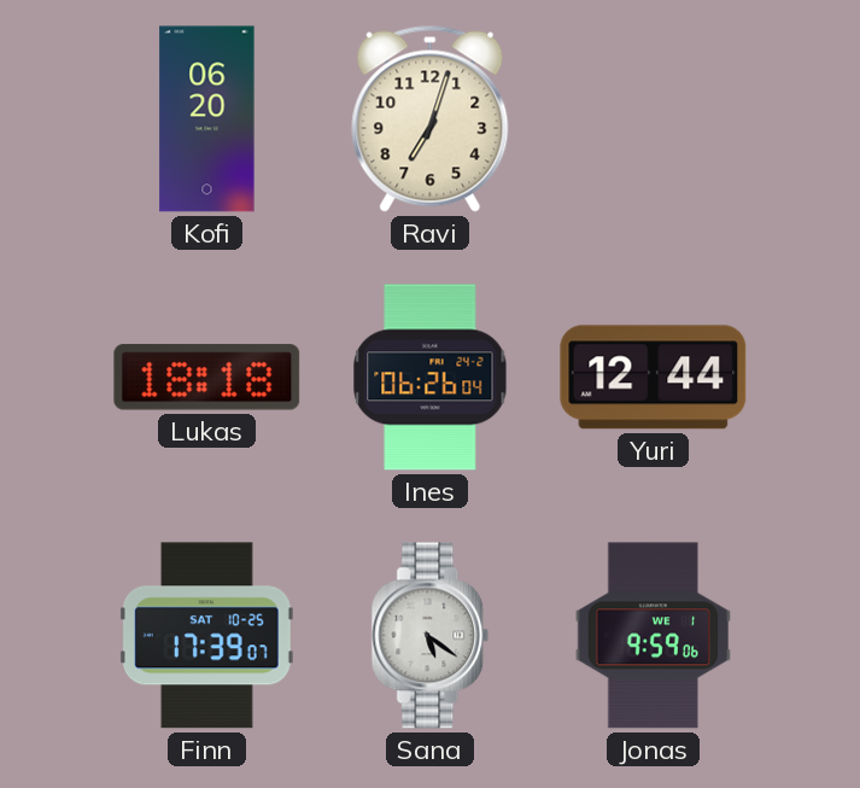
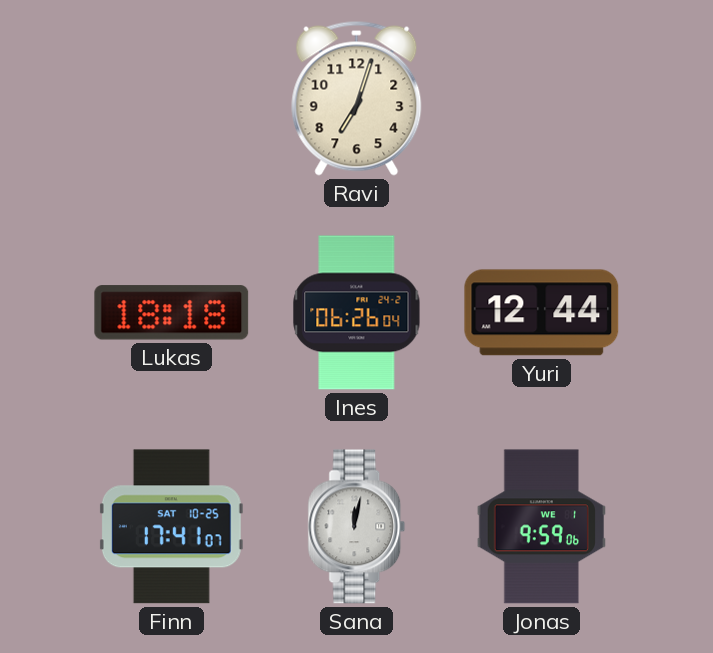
Kofi: 06:20 -> none
Finn: 17:39 -> 17:41
Sana: 5:21 -> 12:02
